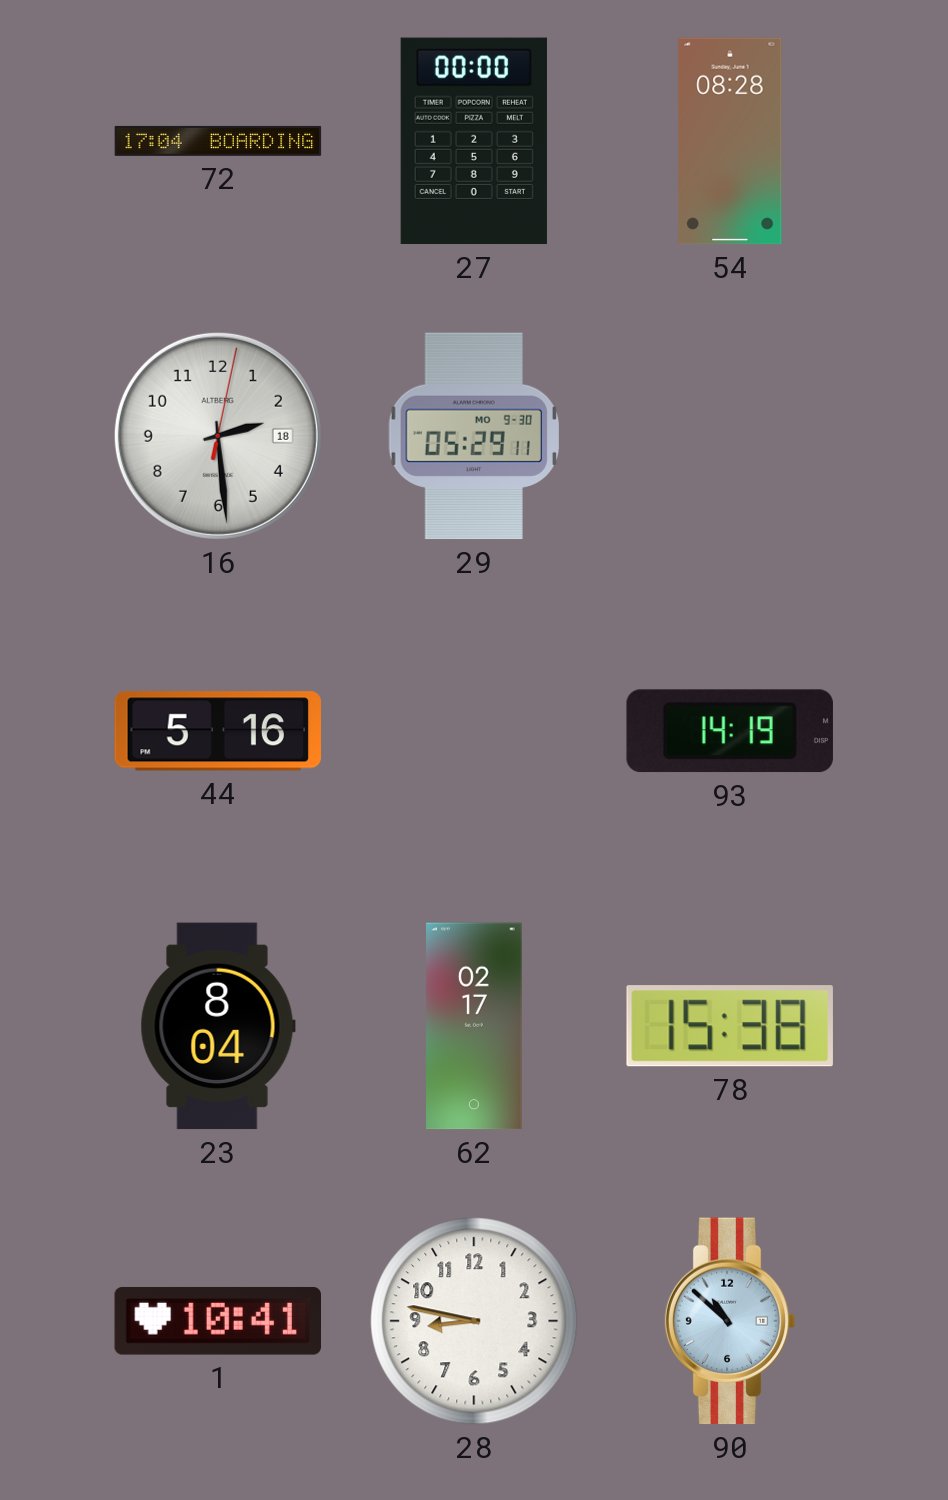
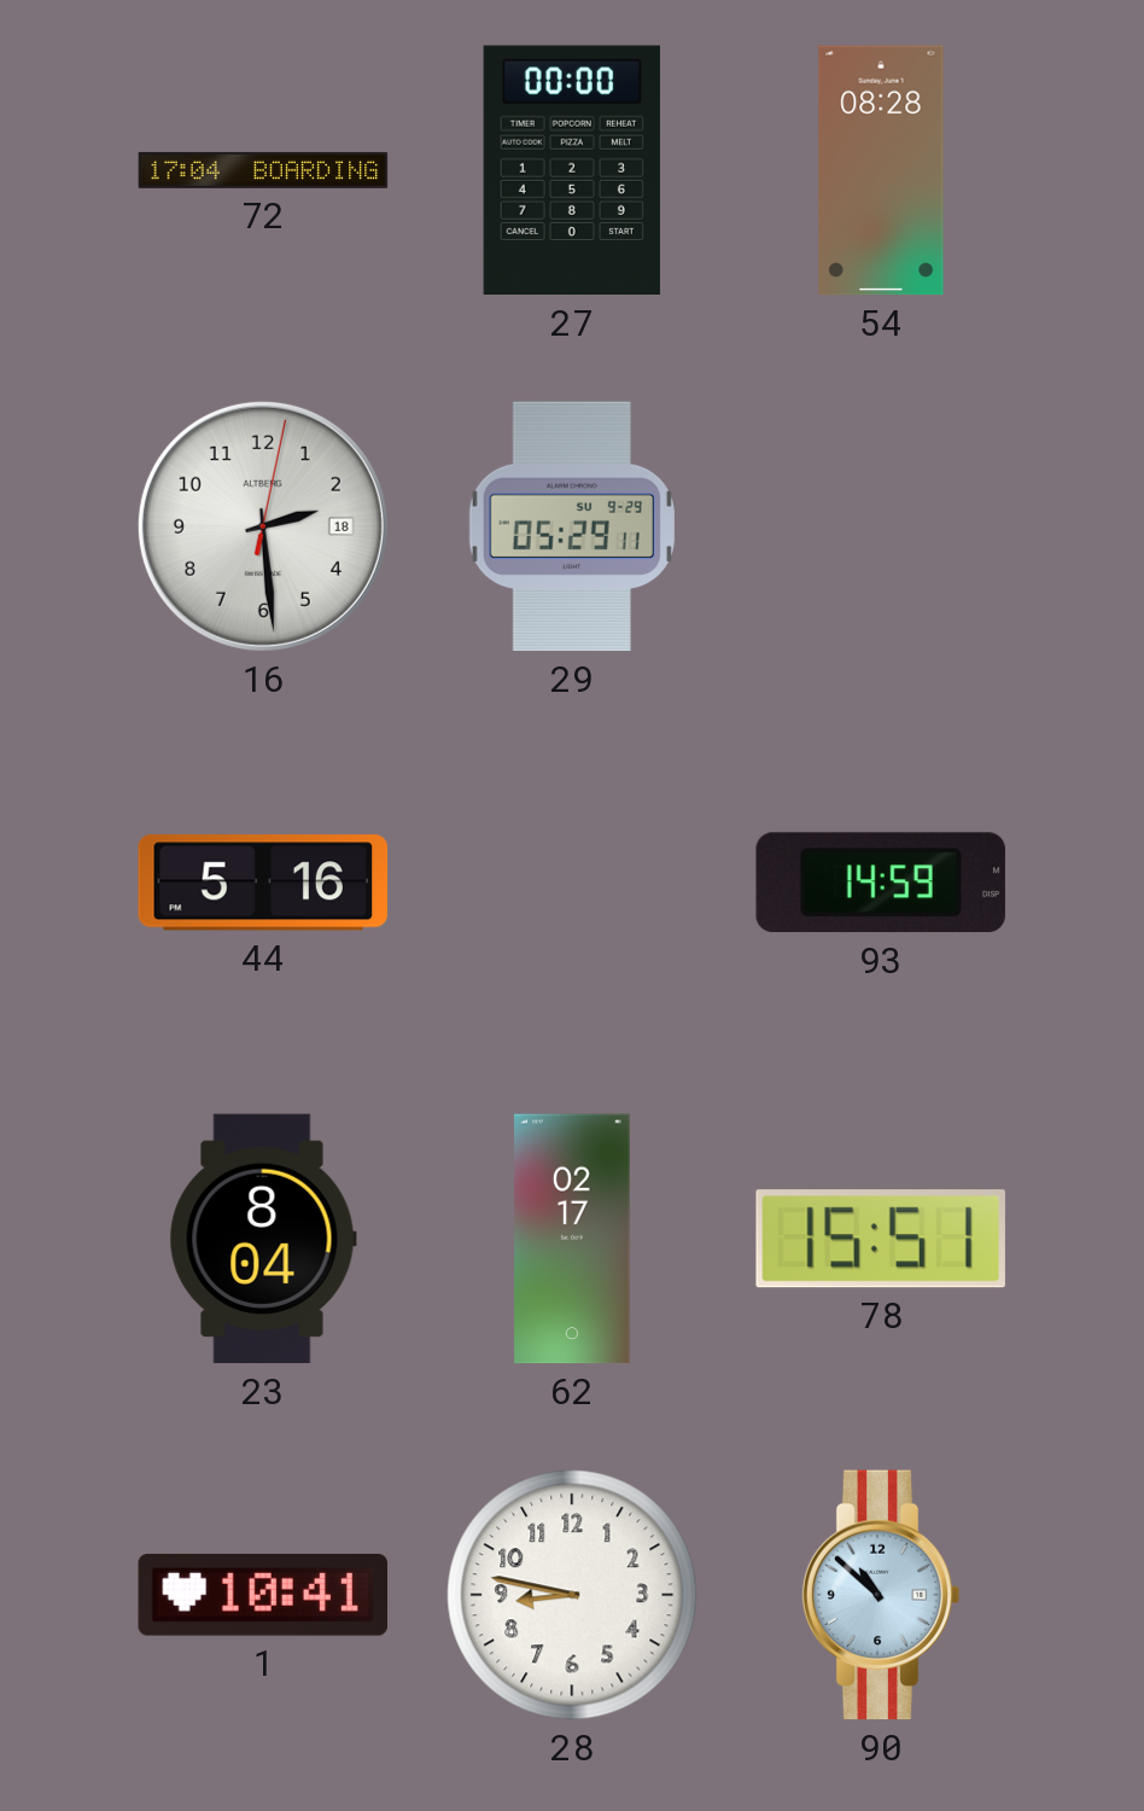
29 date: MO 9-30 -> SU 9-29
93: 14:19 -> 14:59
78: 15:38 -> 15:51
